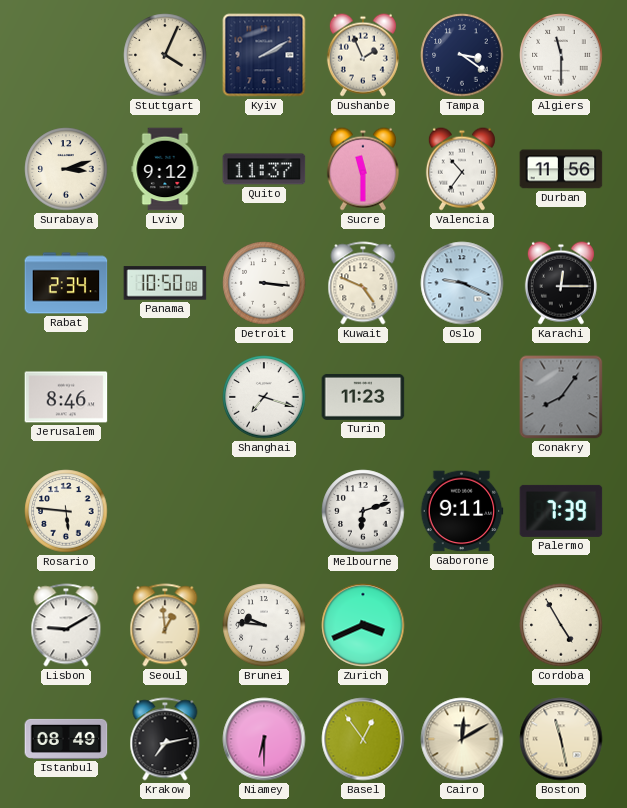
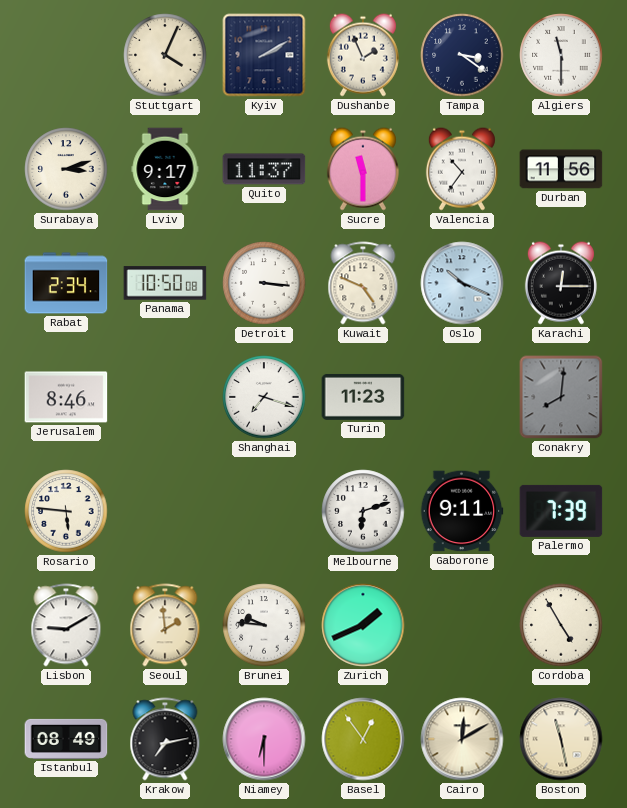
Lviv: 9:12 -> 9:17
Oslo: 9:19 -> 10:19
Conakry: 8:06 -> 8:01
Seoul: 12:59 -> 1:59
Zurich: 3:41 -> 1:41
